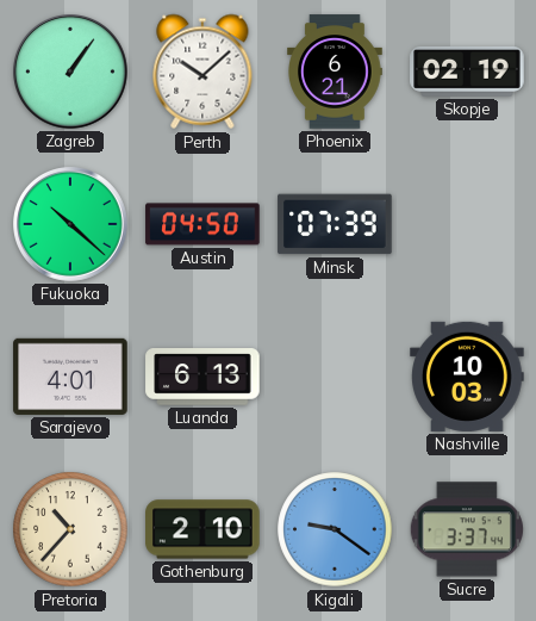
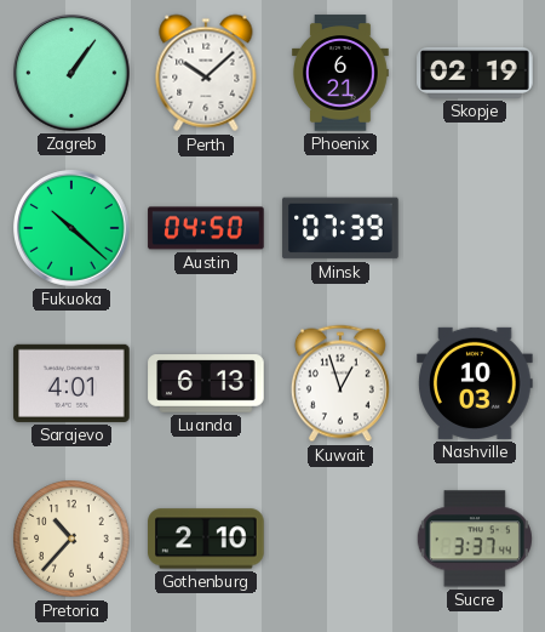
Kuwait: none -> 12:57
Kigali: 9:21 -> none
